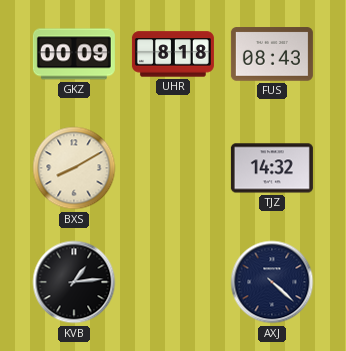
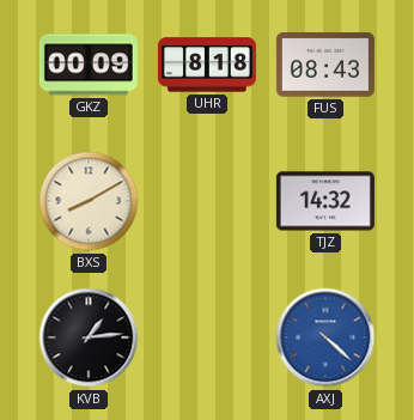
AXJ dial: navy -> blue
